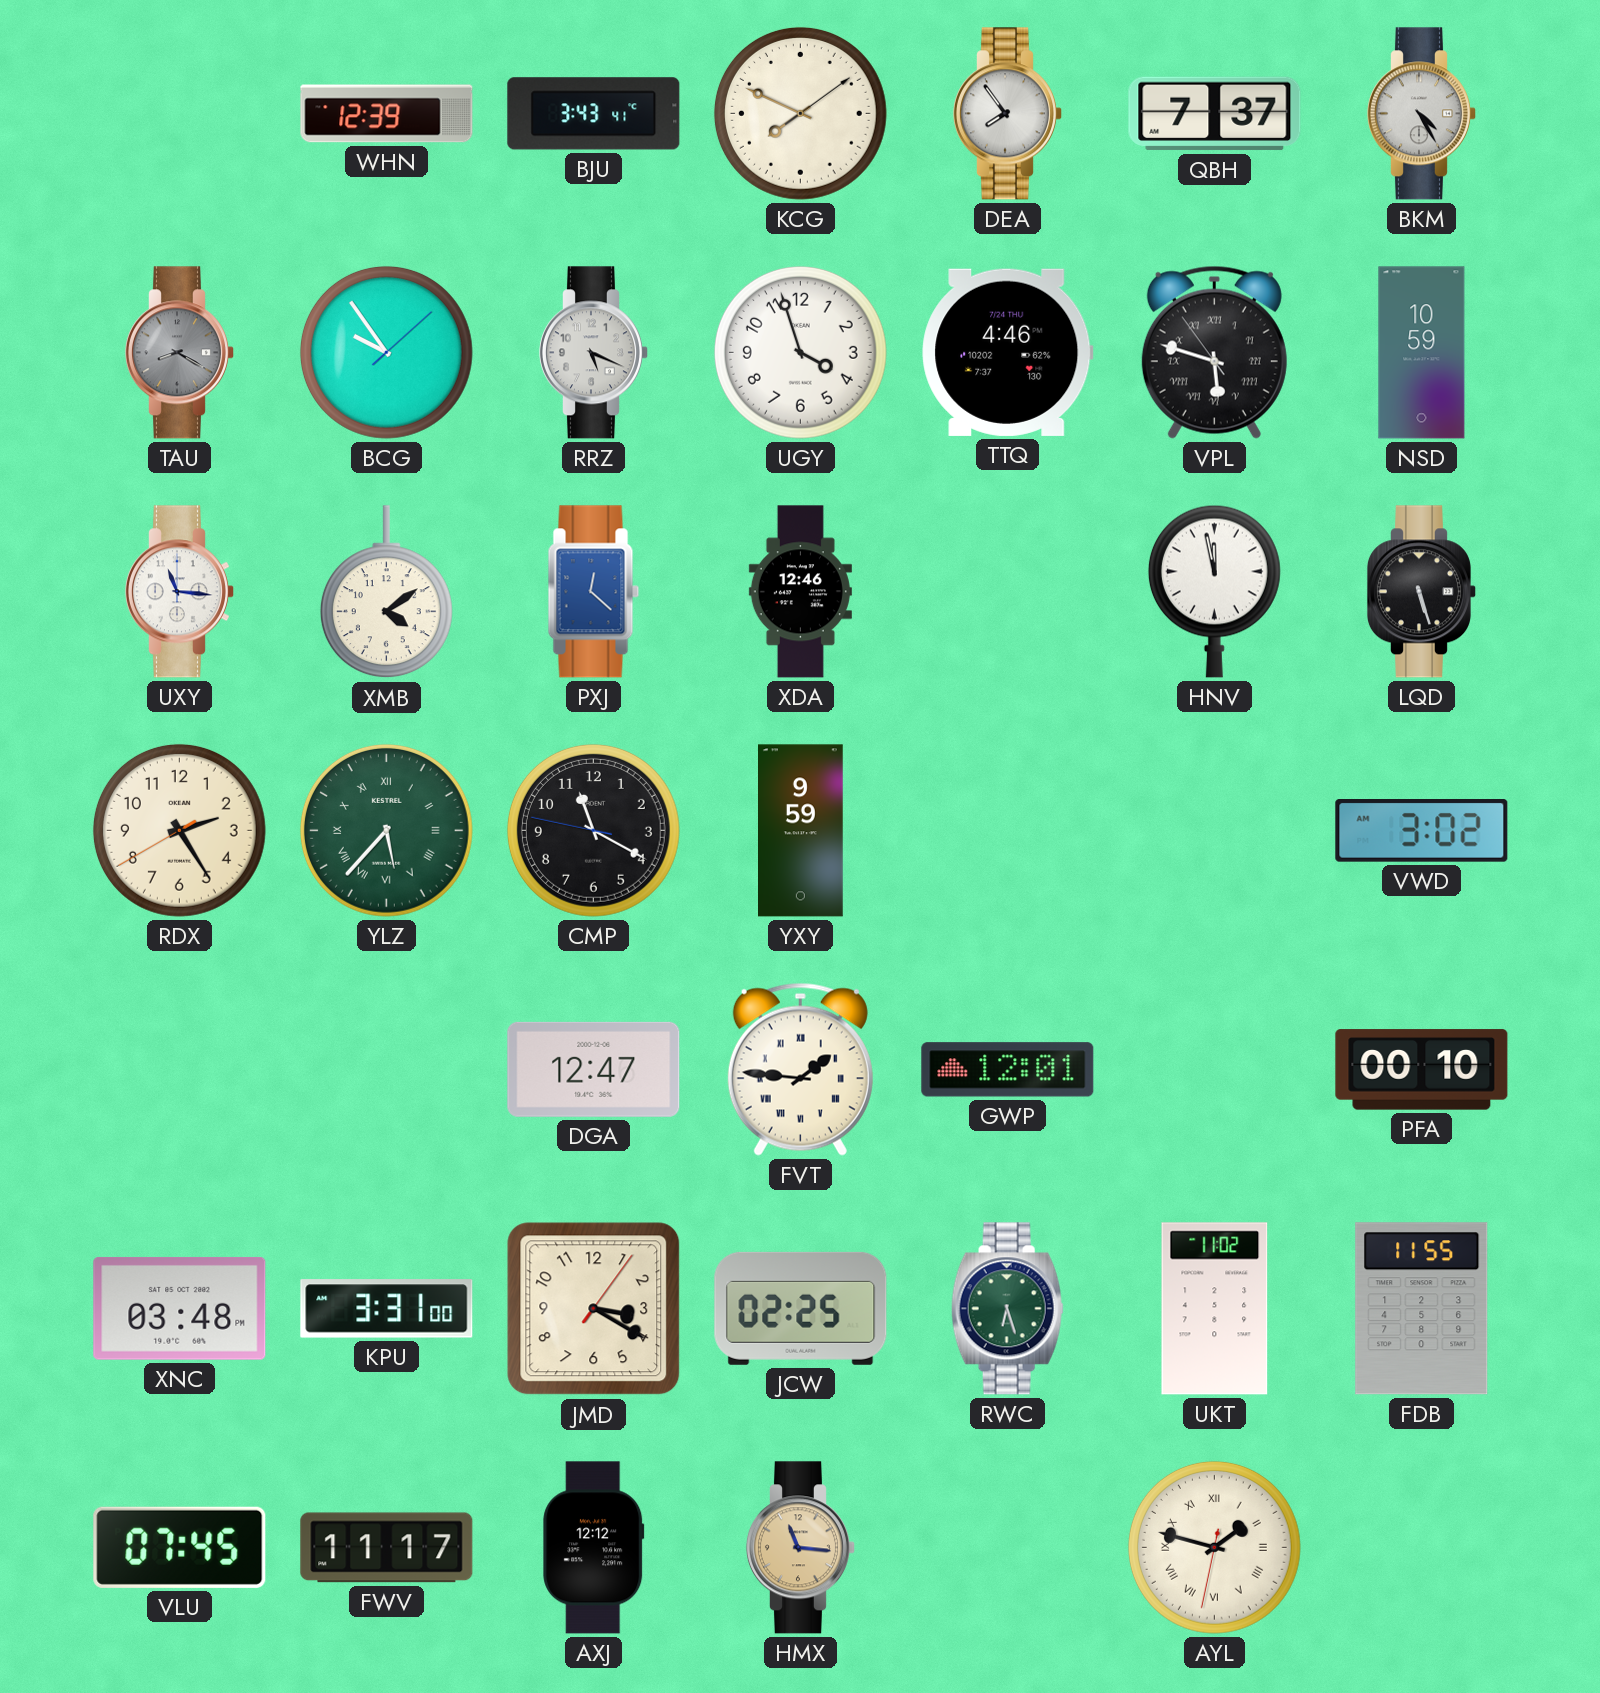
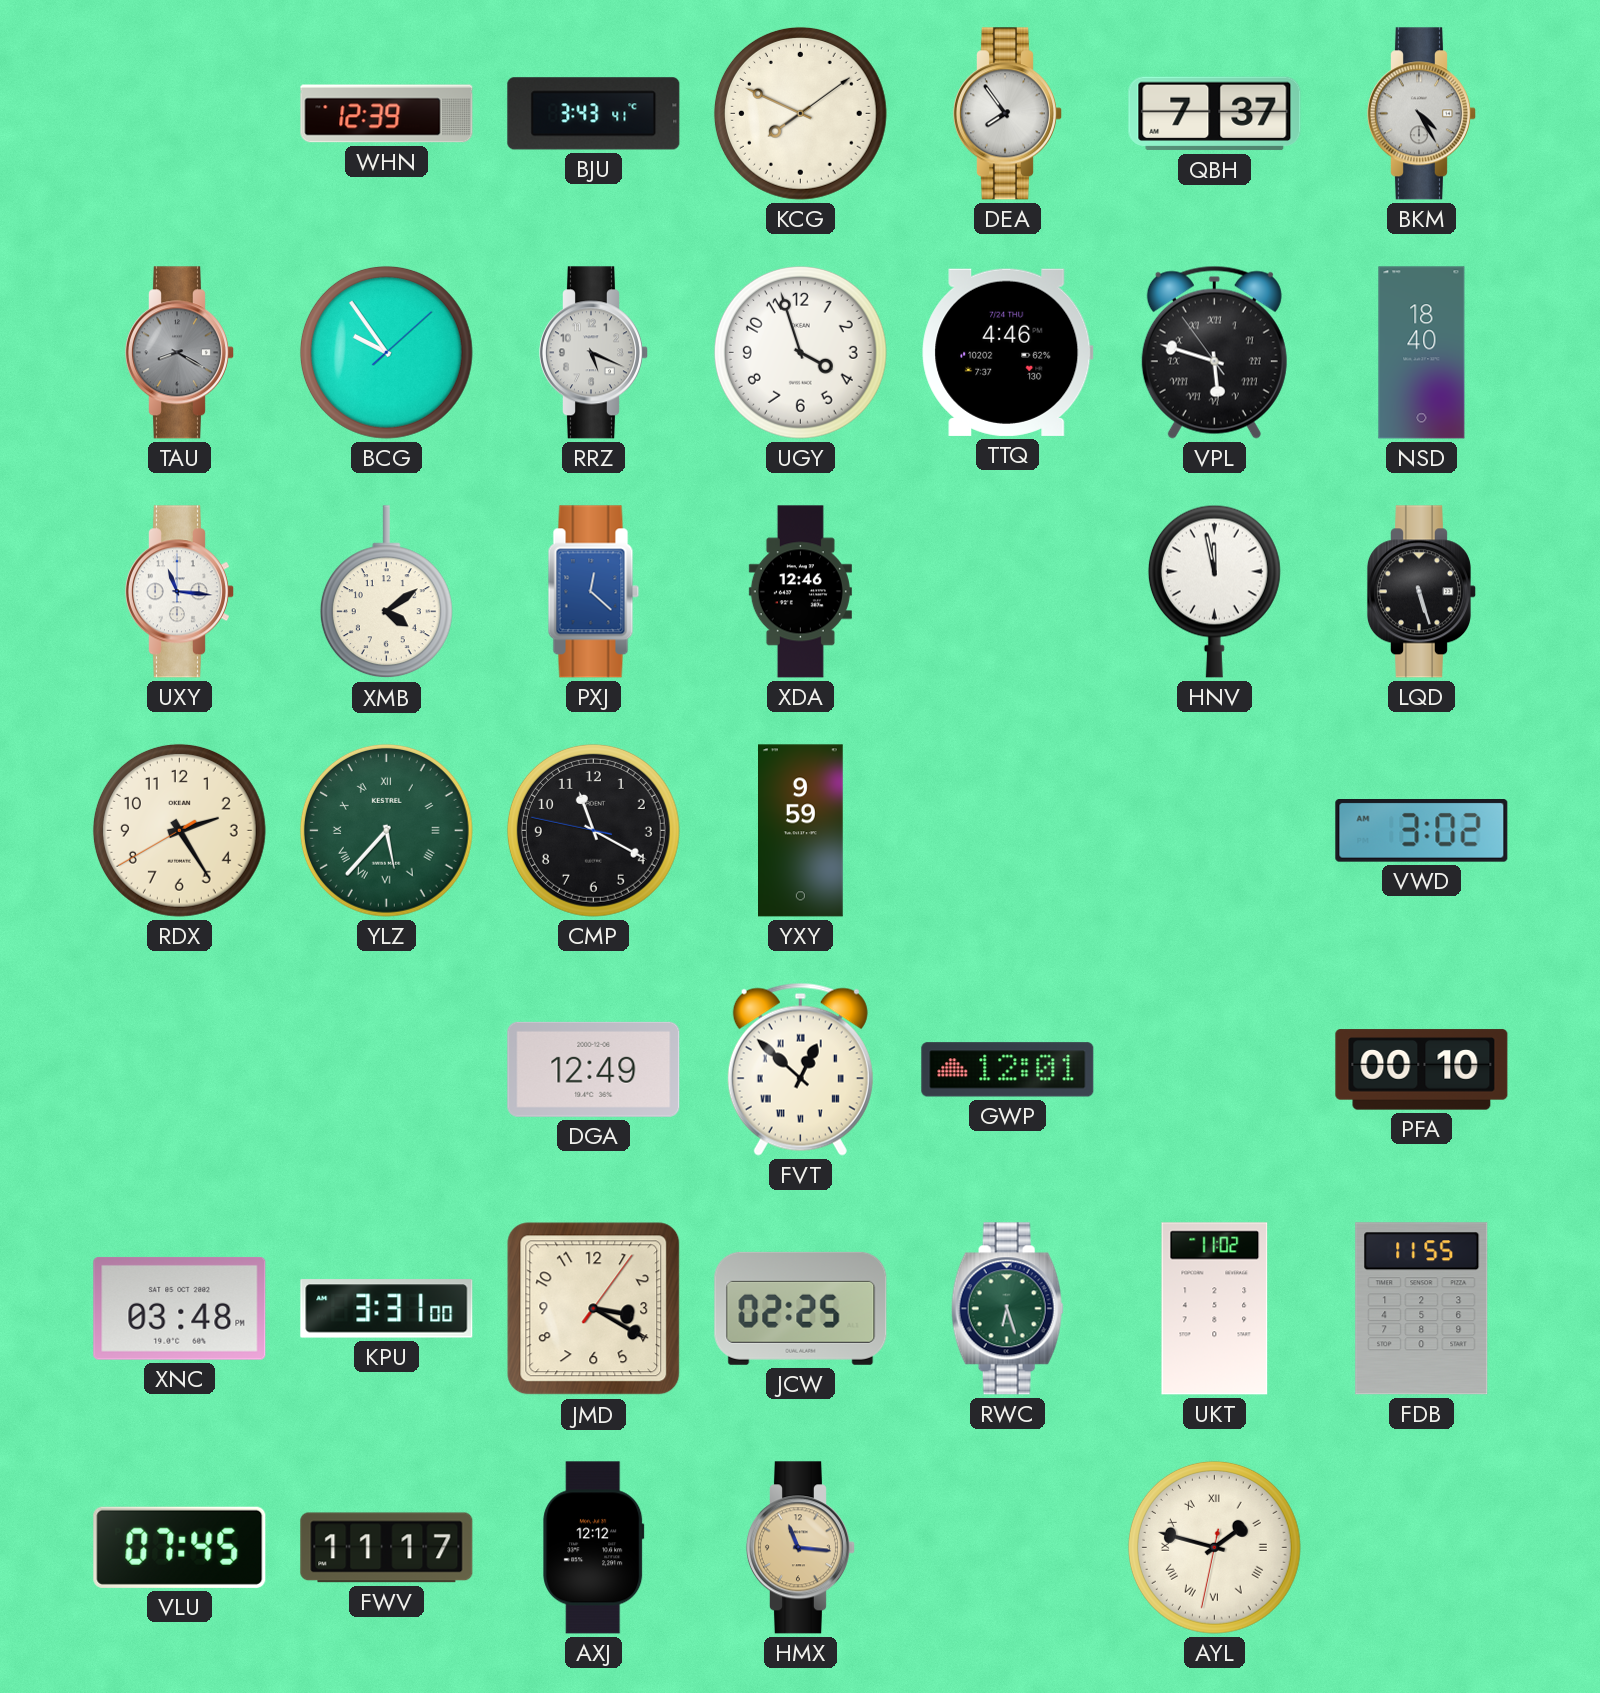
NSD: 10:59 -> 18:40
DGA: 12:47 -> 12:49
FVT: 1:46 -> 12:52
